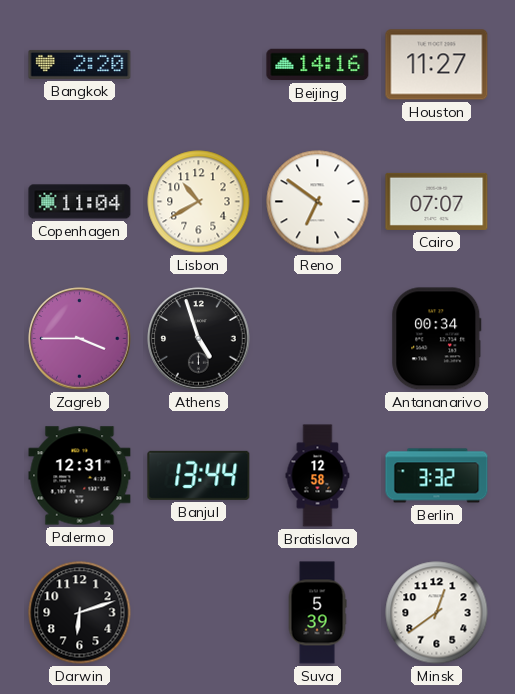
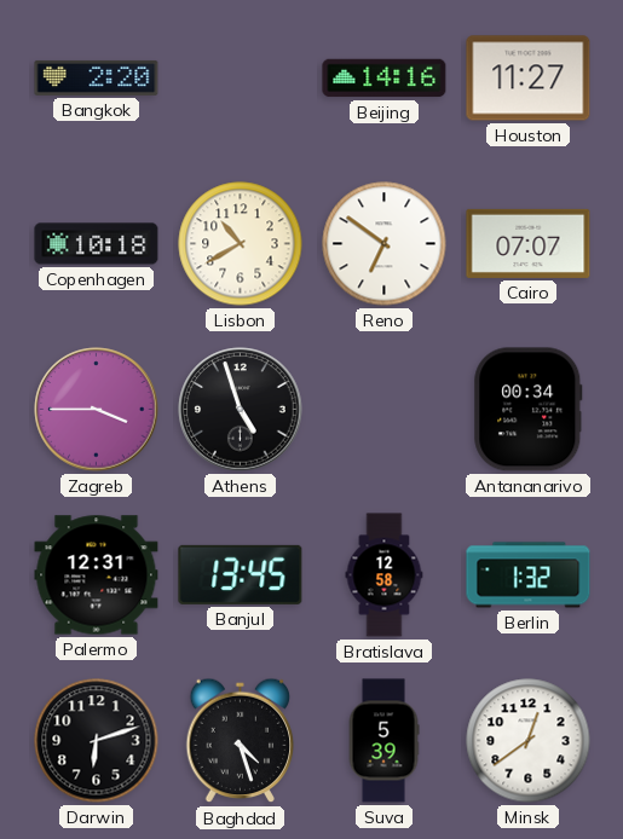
Copenhagen: 11:04 -> 10:18
Banjul: 13:44 -> 13:45
Berlin: 3:32 -> 1:32
Baghdad: none -> 4:27
